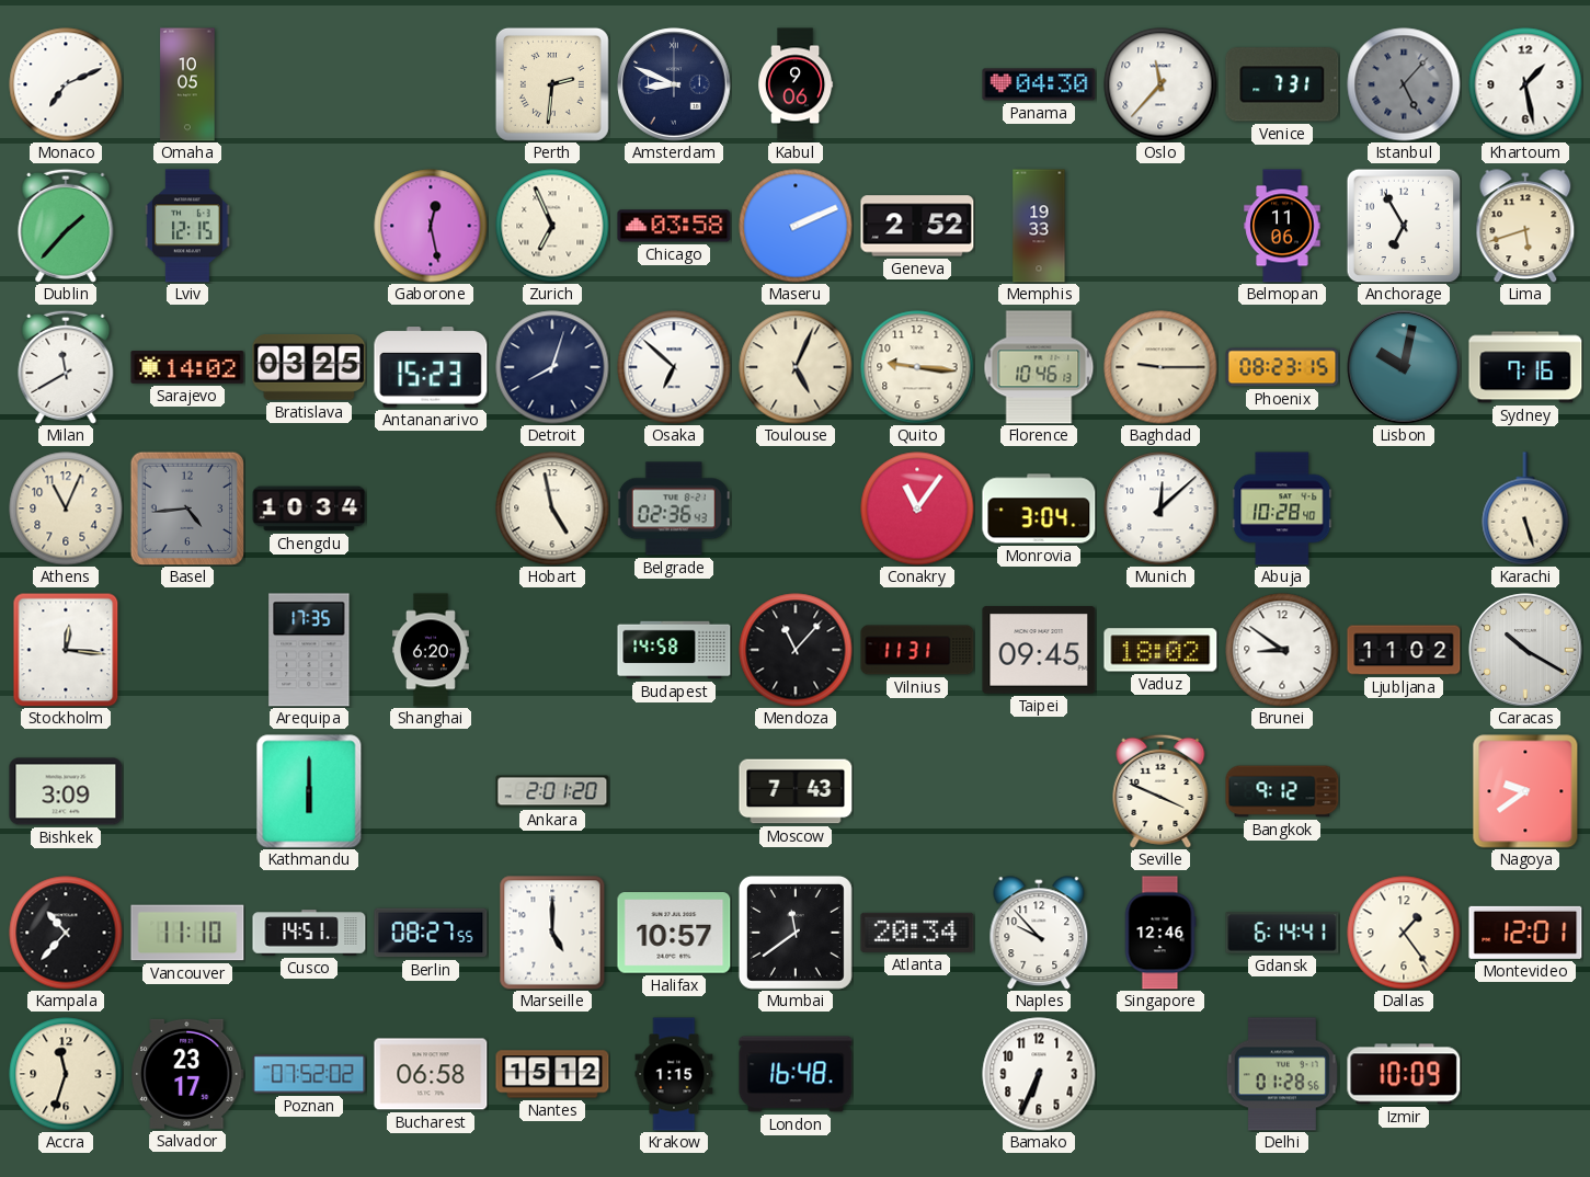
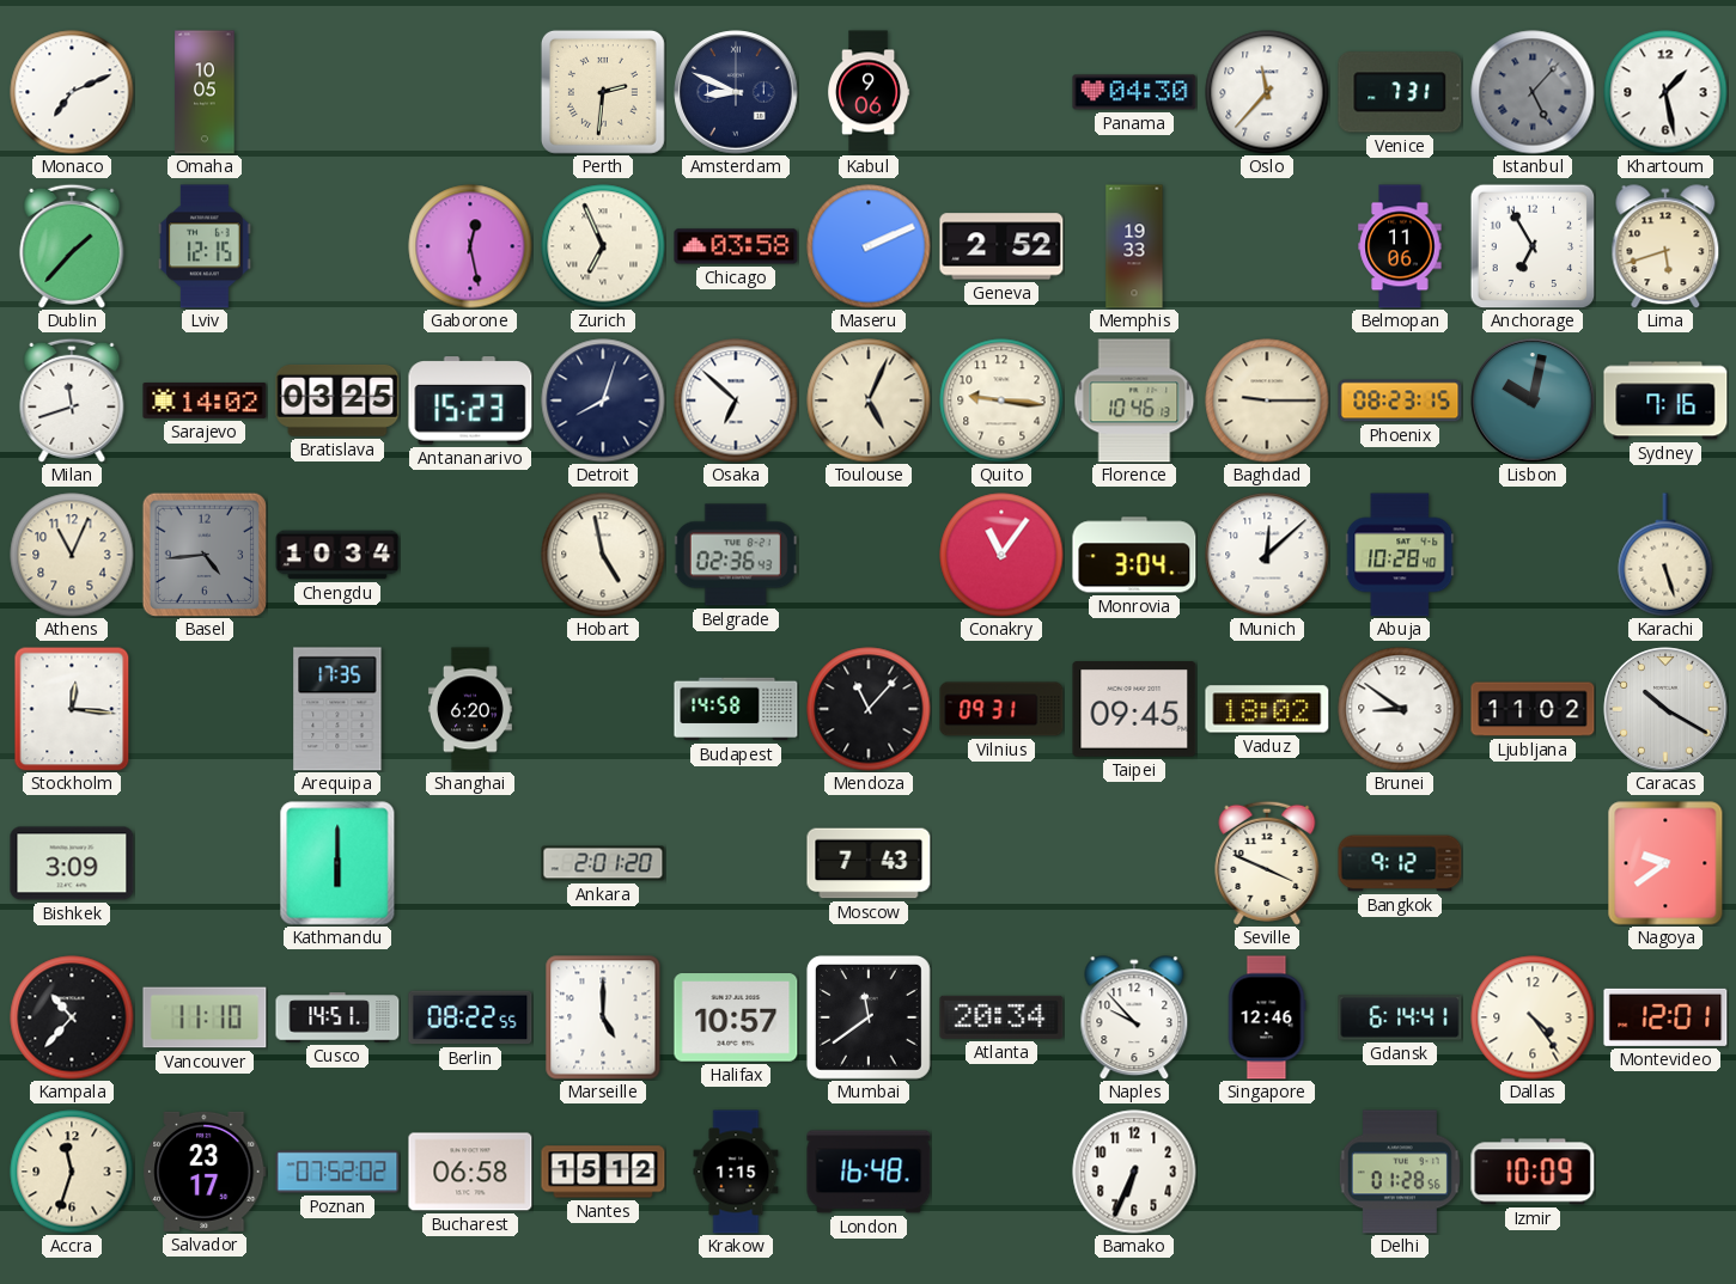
Milan: 11:40 -> 11:42
Vilnius: 11:31 -> 09:31
Berlin: 08:27 -> 08:22
Dallas: 1:24 -> 4:24
